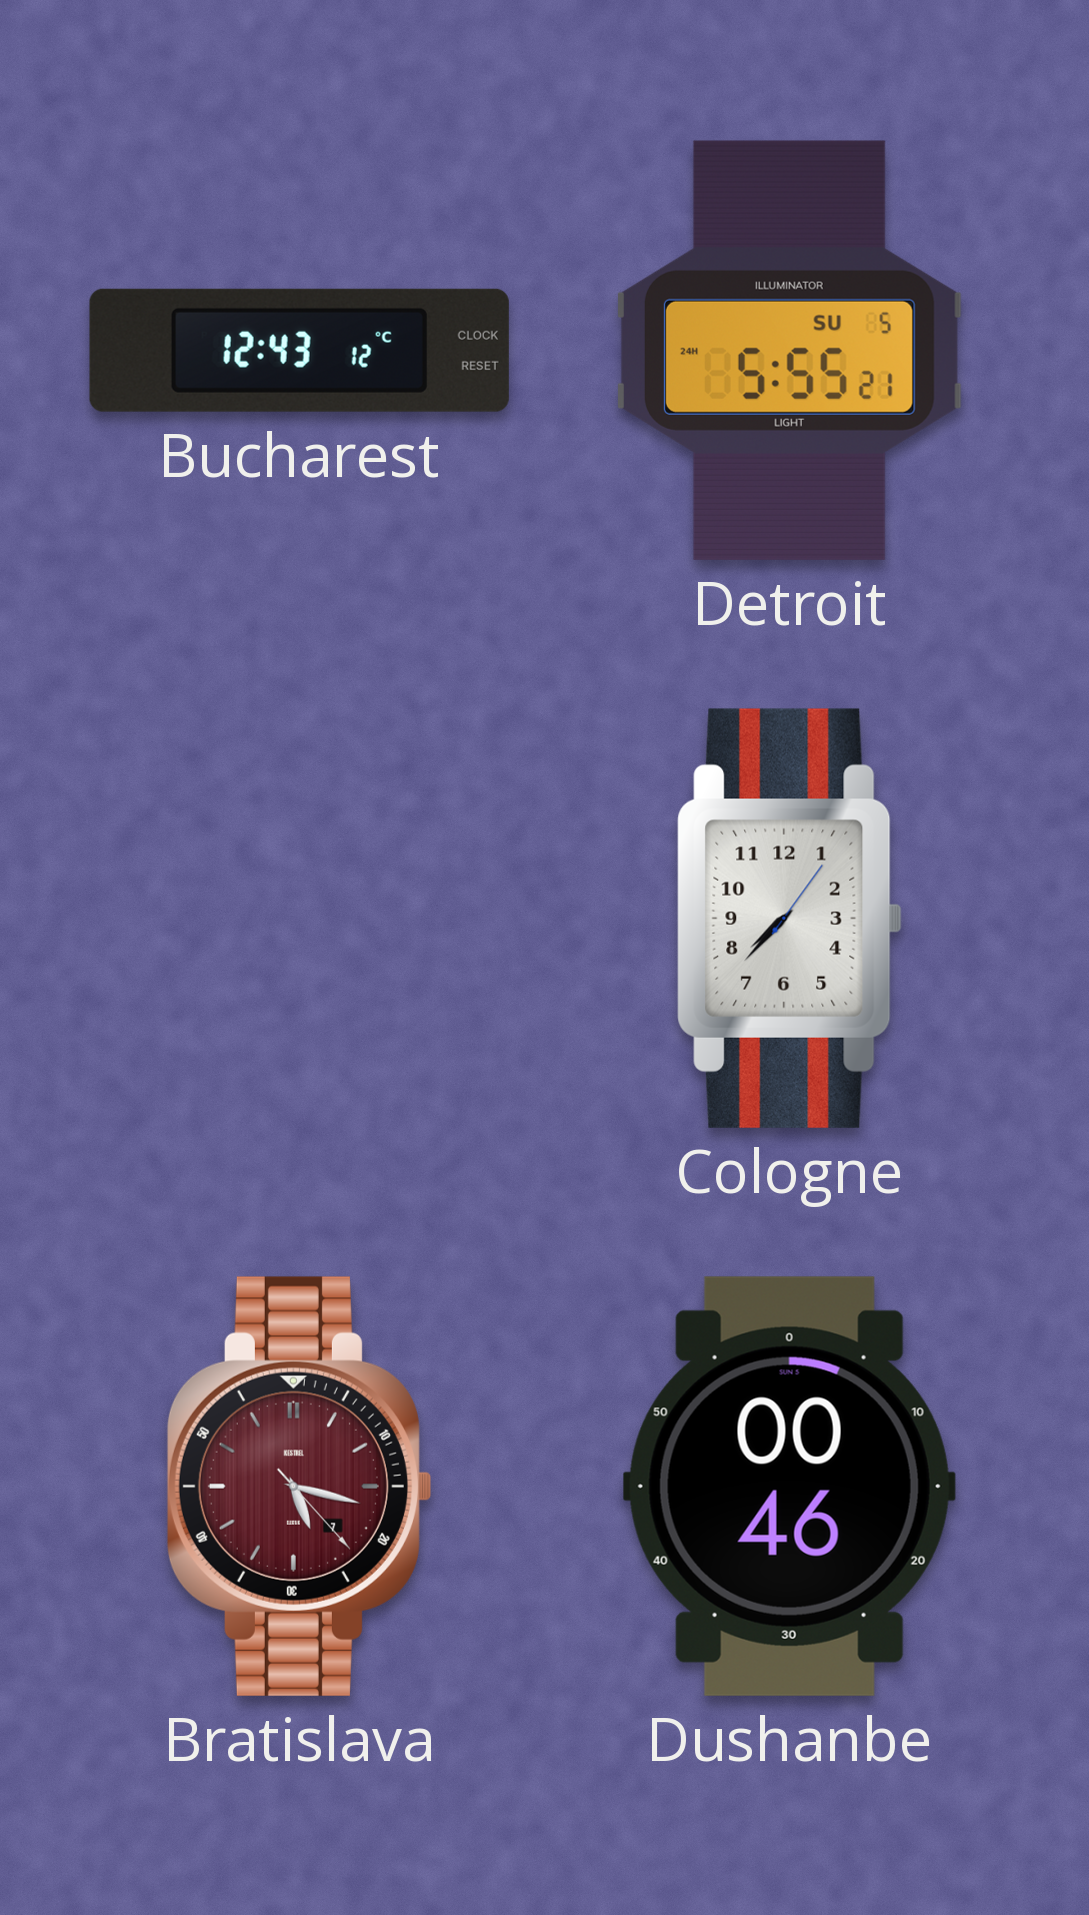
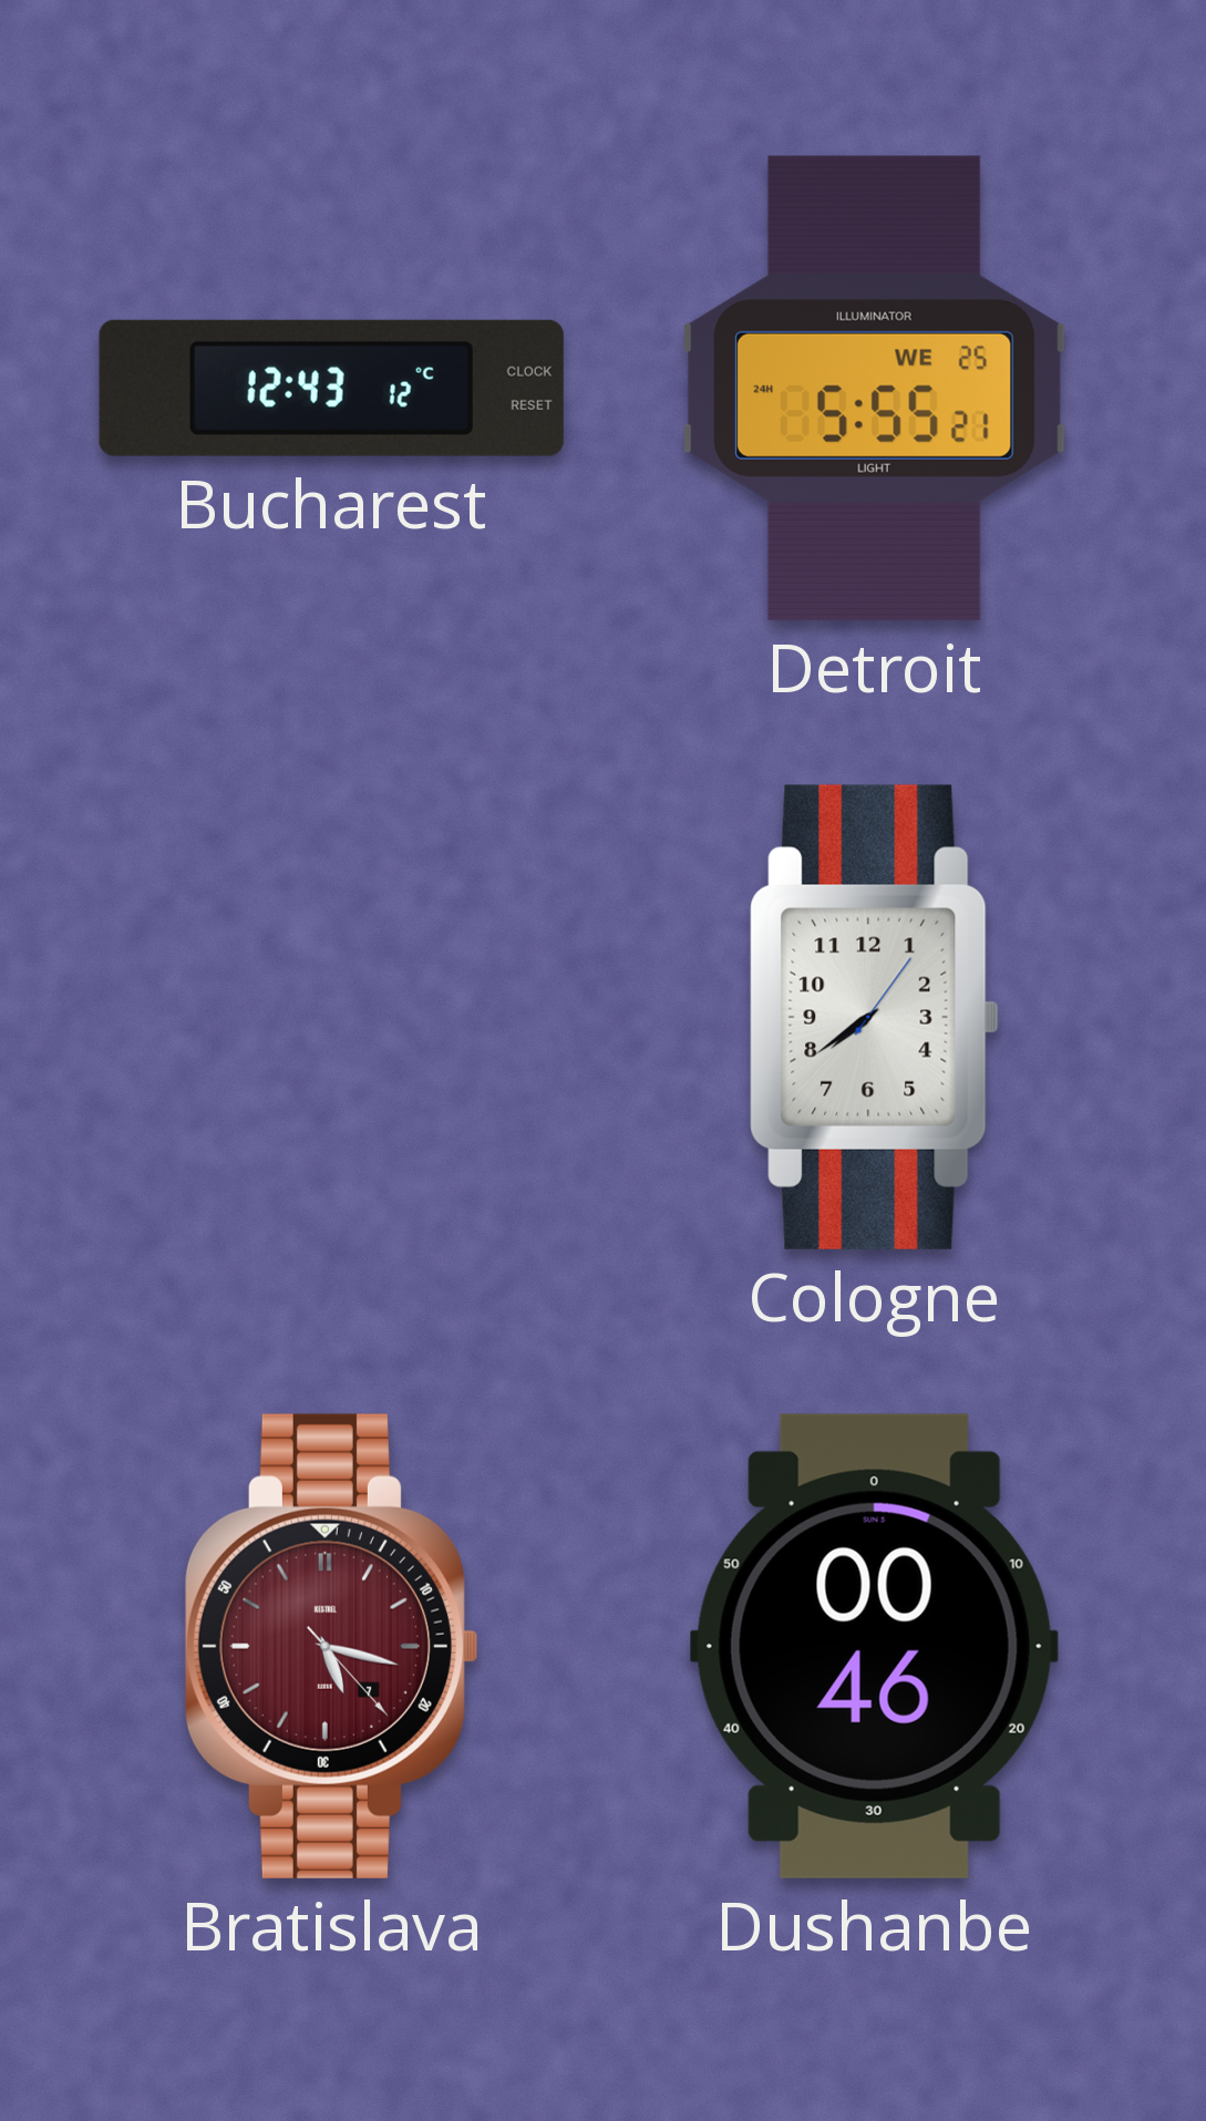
Detroit date: SU 5 -> WE 25
Cologne: 7:37 -> 7:39
